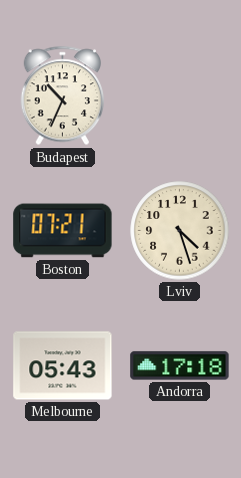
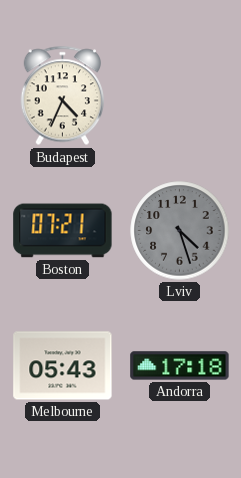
Budapest: 10:34 -> 4:34
Lviv dial: cream -> grey
